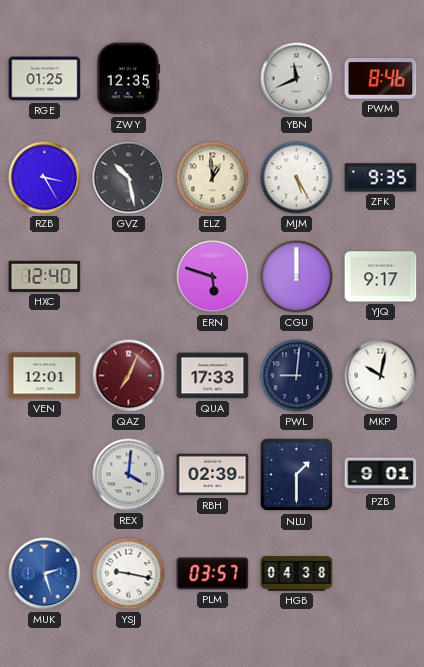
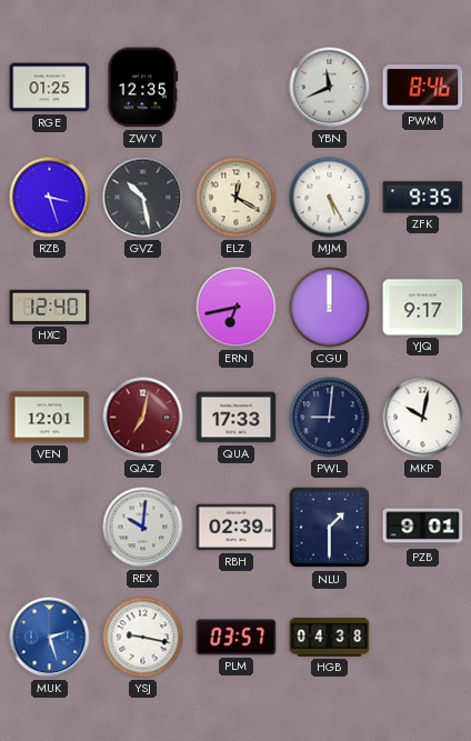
RZB: 3:25 -> 3:27
ELZ: 12:59 -> 12:20
ERN: 5:48 -> 6:43
QAZ: 7:04 -> 7:02
REX: 4:01 -> 10:01
